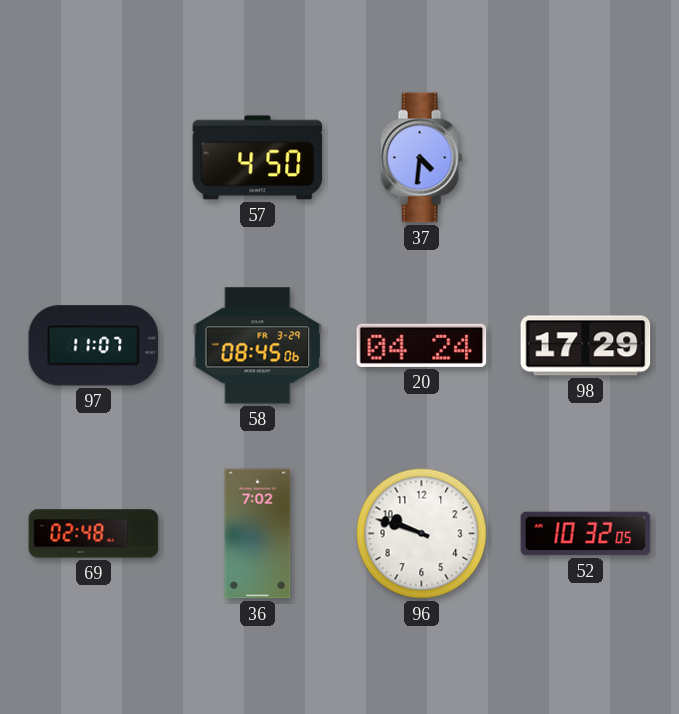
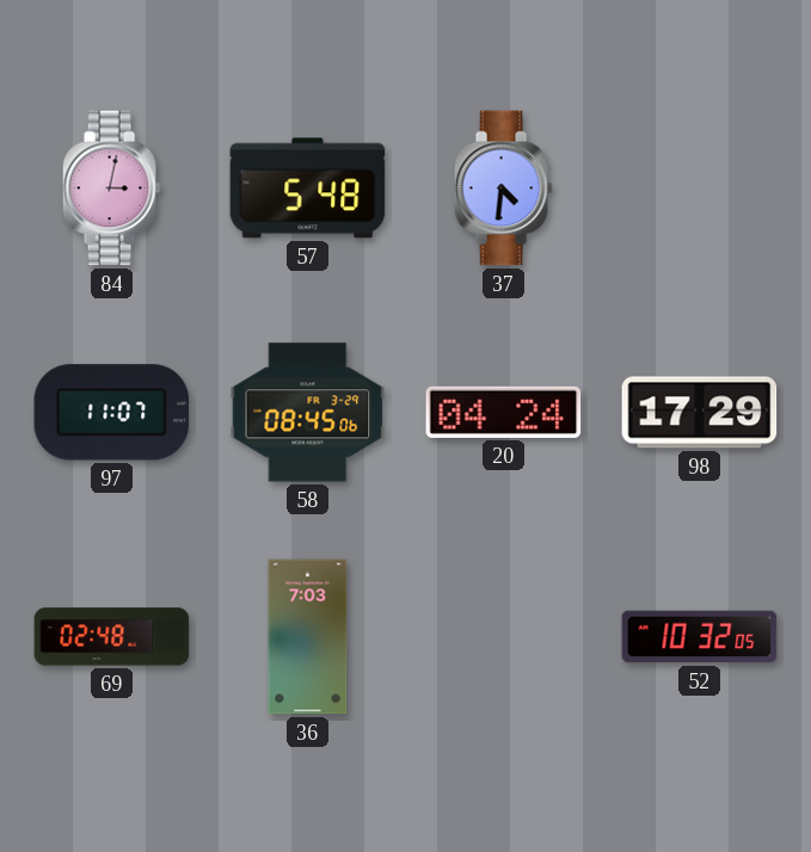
84: none -> 3:02
57: 4:50 -> 5:48
36: 7:02 -> 7:03
96: 9:48 -> none
